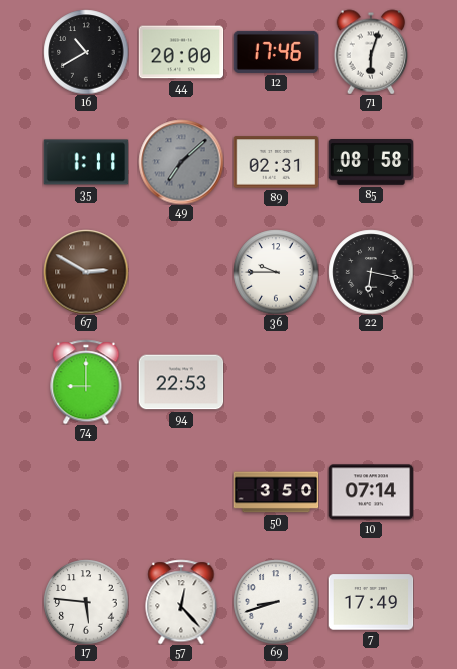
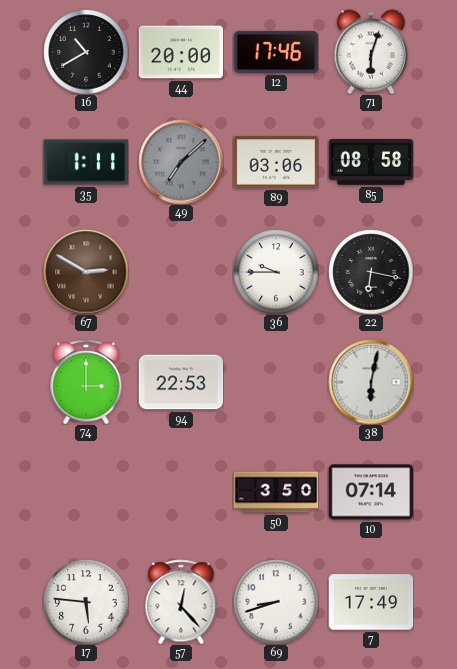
89: 02:31 -> 03:06
74: 9:00 -> 3:00
38: none -> 6:02
